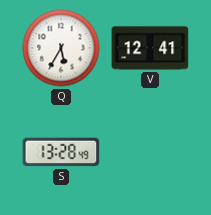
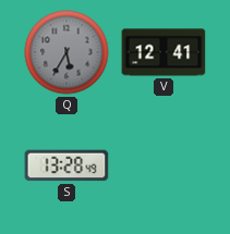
Q dial: white -> grey
